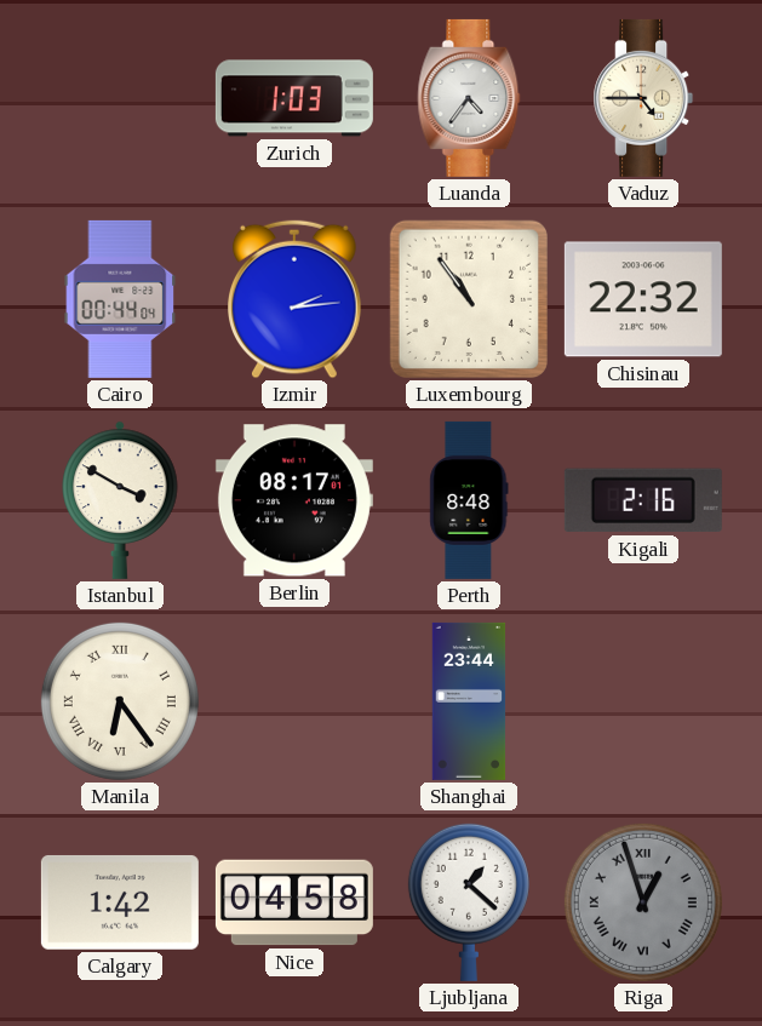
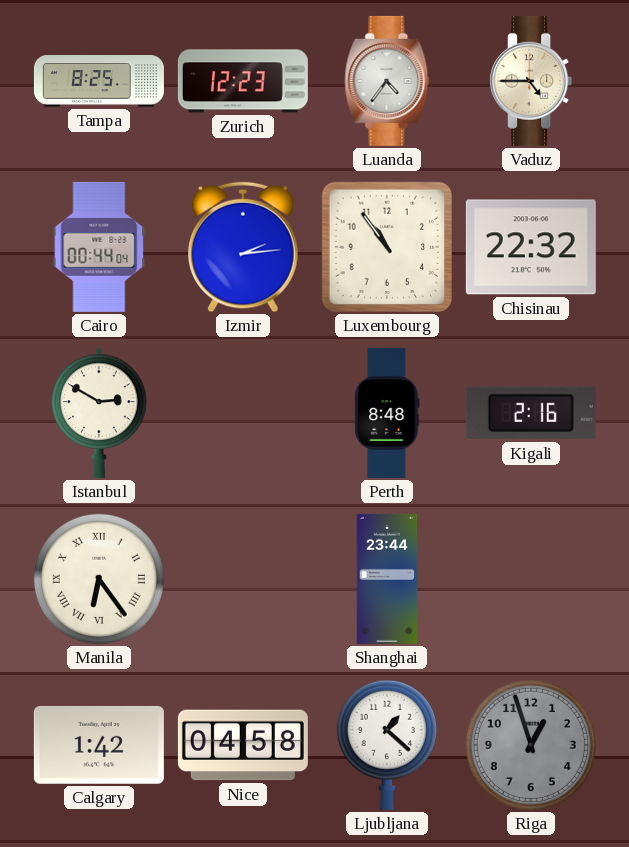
Tampa: none -> 8:25
Zurich: 1:03 -> 12:23
Istanbul: 3:50 -> 2:50
Berlin: 08:17 -> none
Riga numerals: Roman -> Arabic
